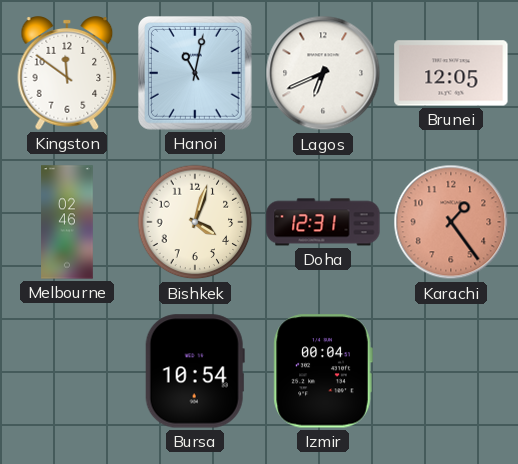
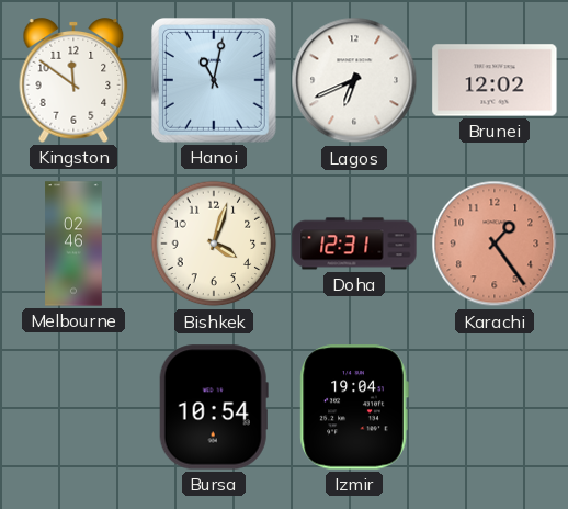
Brunei: 12:05 -> 12:02
Izmir: 00:04 -> 19:04
